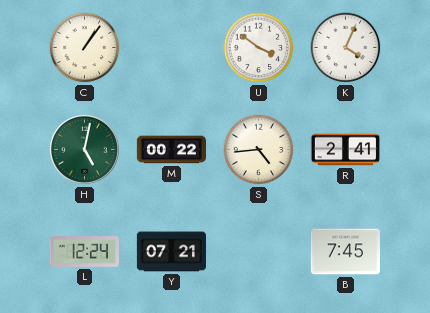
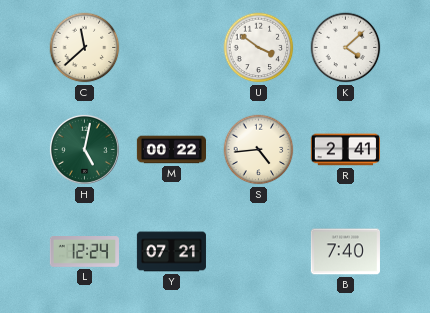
C: 1:06 -> 11:38
K: 4:04 -> 4:08
B: 7:45 -> 7:40
